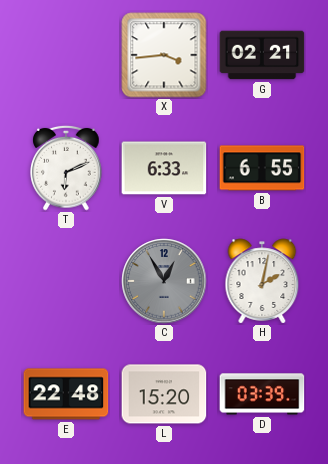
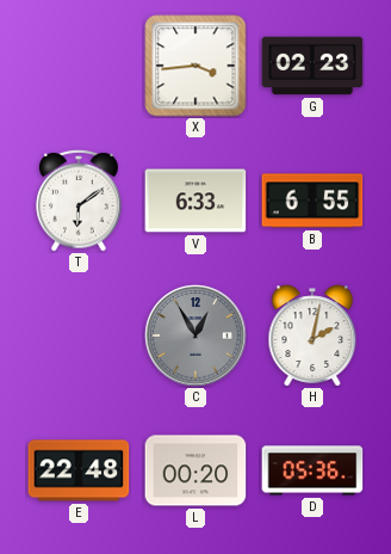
G: 02:21 -> 02:23
T: 6:11 -> 6:09
L: 15:20 -> 00:20
D: 03:39 -> 05:36
